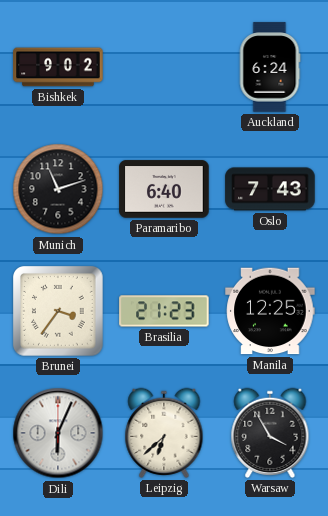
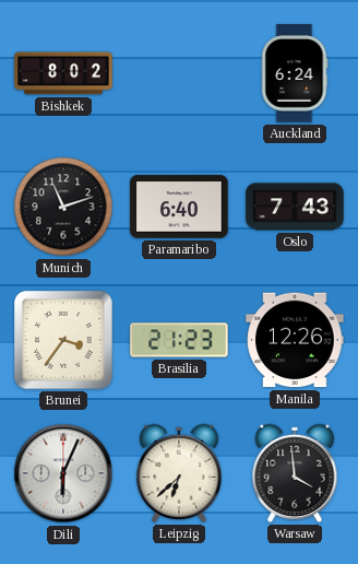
Bishkek: 9:02 -> 8:02
Manila: 12:25 -> 12:26
Warsaw: 3:55 -> 3:59
